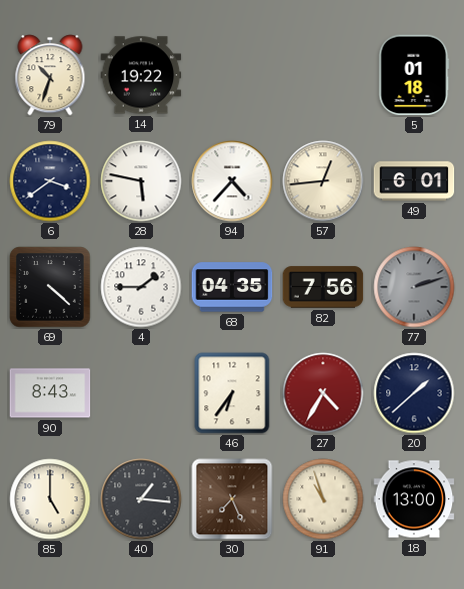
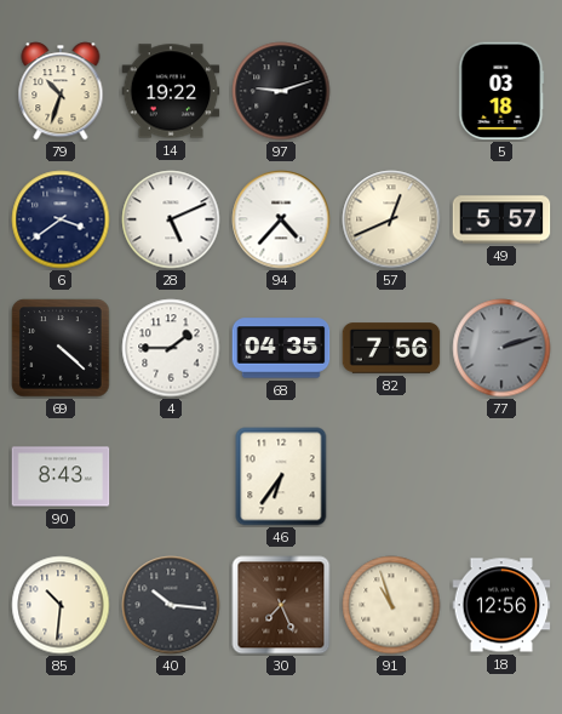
97: none -> 9:12
5: 01:18 -> 03:18
28: 5:47 -> 5:11
57: 12:44 -> 12:41
49: 6:01 -> 5:57
27: 4:35 -> none
20: 1:38 -> none
85: 5:00 -> 10:31
40: 1:16 -> 10:16
18: 13:00 -> 12:56
